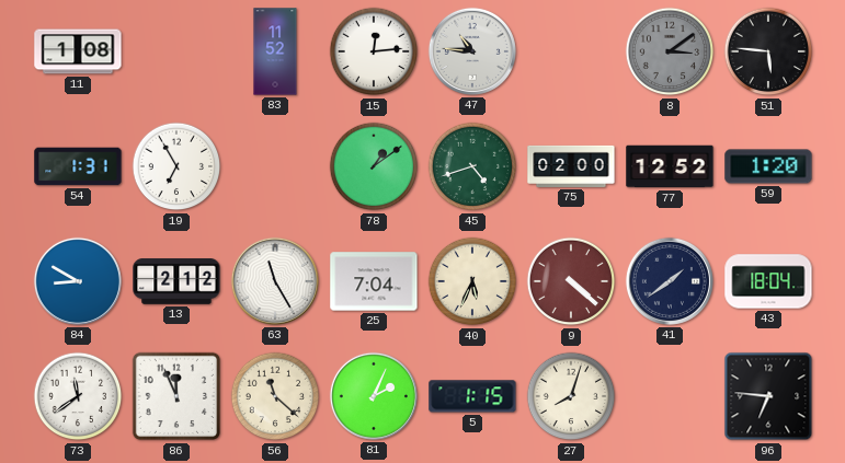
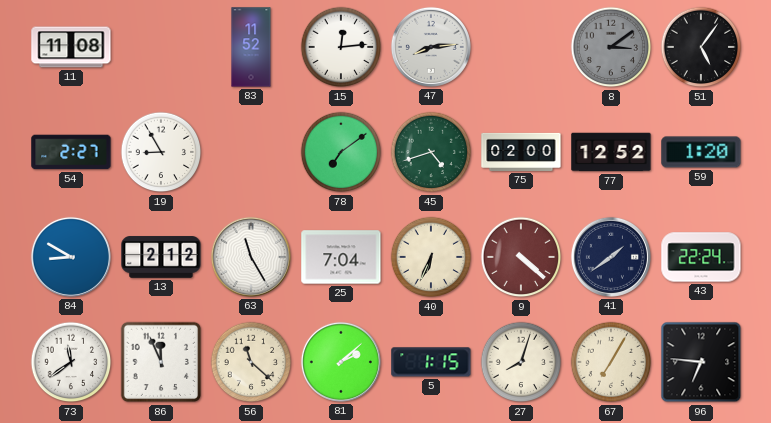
11: 1:08 -> 11:08
47: 10:46 -> 8:14
51: 5:46 -> 5:06
54: 1:31 -> 2:27
19: 6:55 -> 8:55
78: 1:09 -> 7:09
40: 5:34 -> 6:34
43: 18:04 -> 22:24
81: 2:04 -> 2:08
67: none -> 7:05
